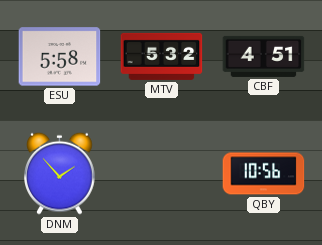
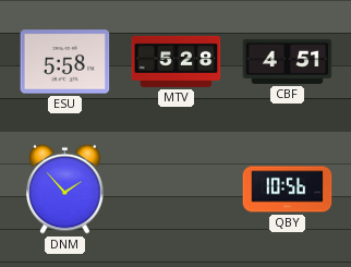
MTV: 5:32 -> 5:28
